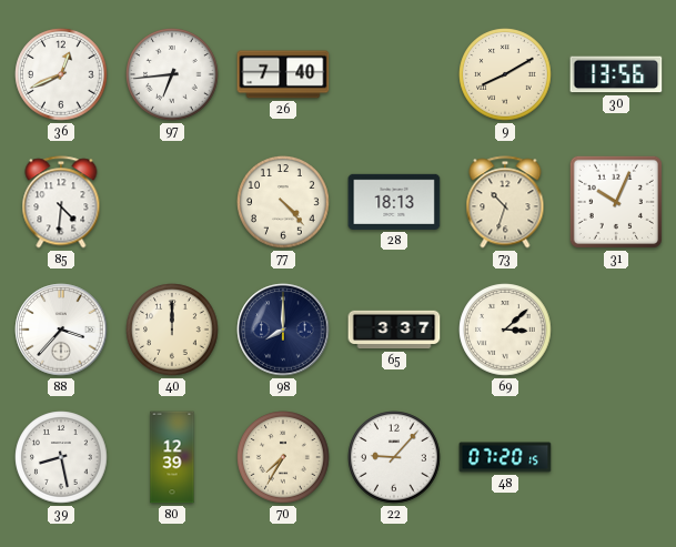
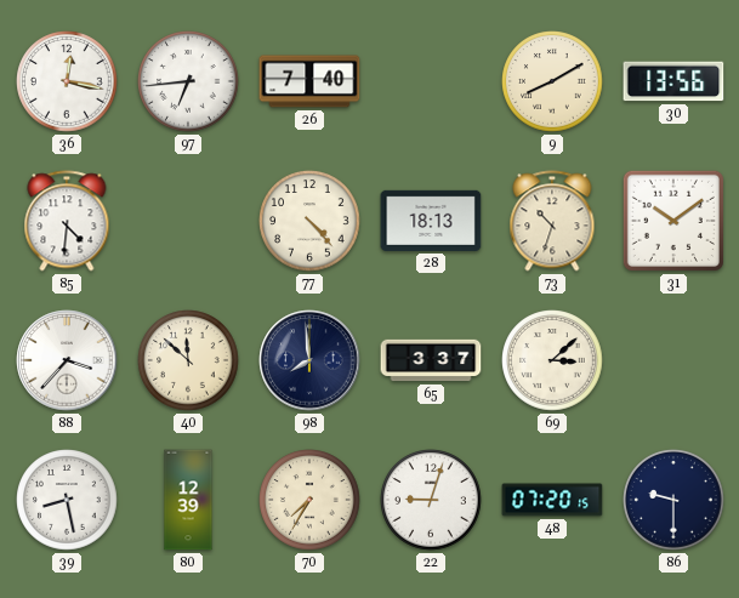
36: 12:41 -> 12:17
31: 10:04 -> 10:09
40: 12:00 -> 11:52
98: 8:00 -> 7:59
22: 9:07 -> 9:03
86: none -> 9:30
